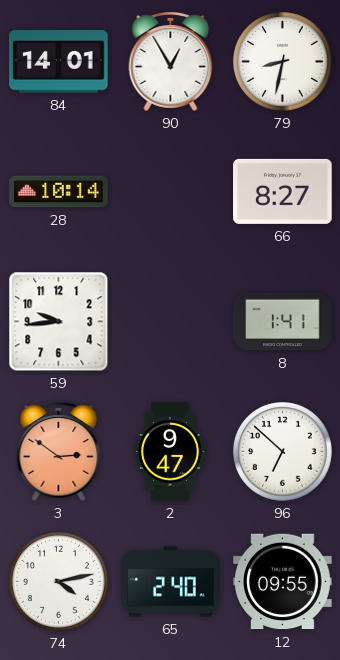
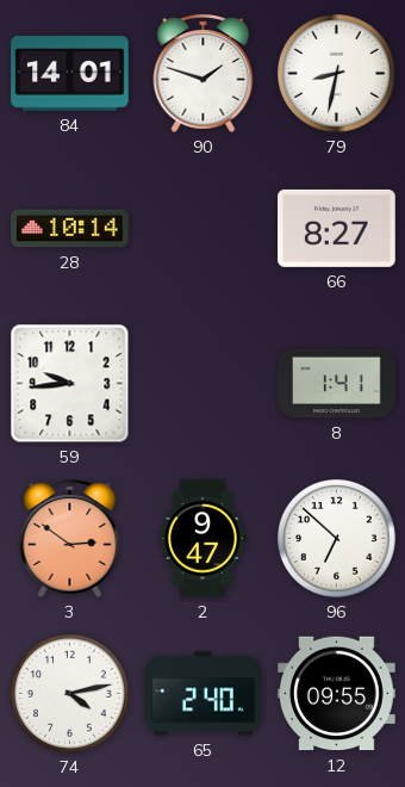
90: 12:55 -> 1:48
